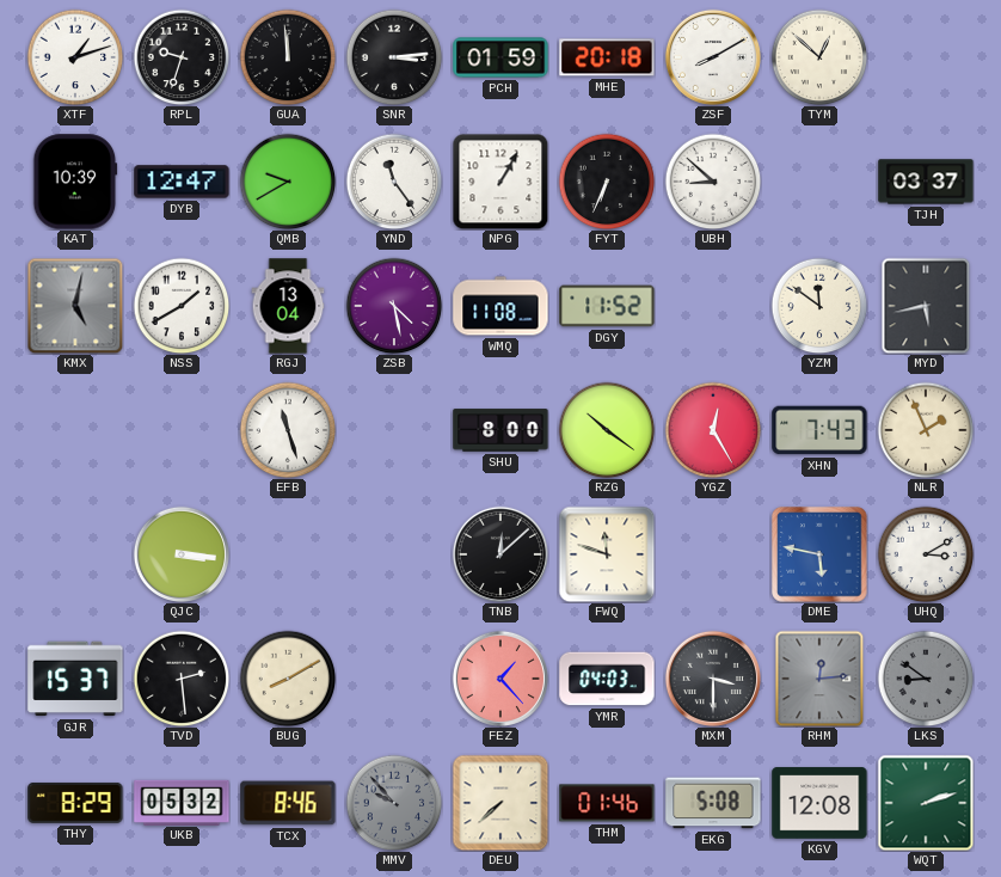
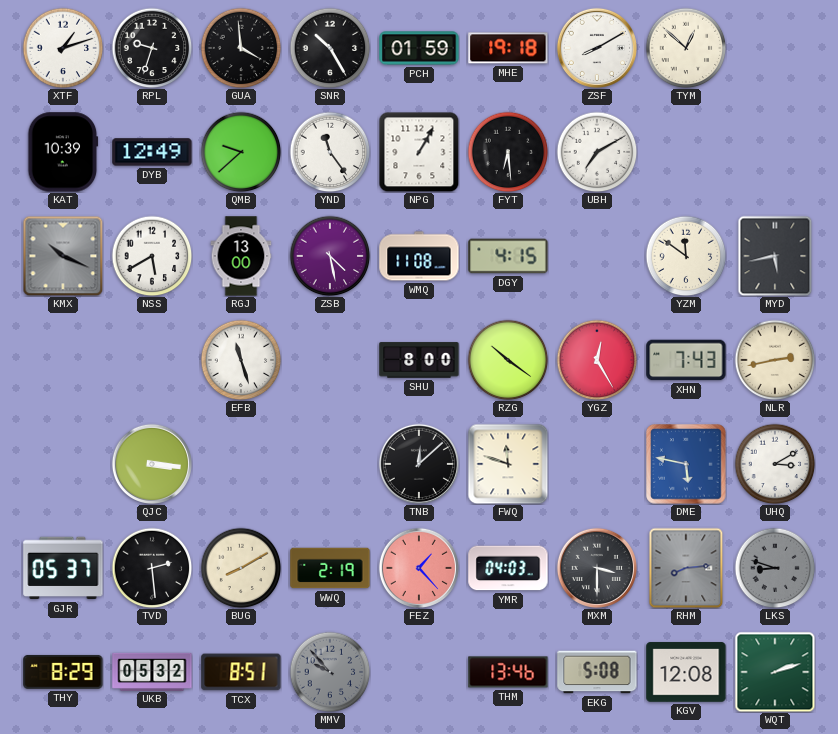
GUA: 11:59 -> 3:59
SNR: 3:14 -> 10:25
MHE: 20:18 -> 19:18
DYB: 12:47 -> 12:49
QMB: 9:40 -> 9:38
FYT: 6:34 -> 6:29
UBH: 8:52 -> 7:10
TJH: 03:37 -> none
KMX: 5:02 -> 10:19
NSS: 1:40 -> 5:40
RGJ: 13:04 -> 13:00
DGY: 11:52 -> 4:15
NLR: 1:56 -> 2:43
GJR: 15:37 -> 05:37
WWQ: none -> 2:19
RHM: 12:14 -> 8:14
LKS: 8:51 -> 8:48
TCX: 8:46 -> 8:51
DEU: 7:38 -> none
THM: 01:46 -> 13:46
